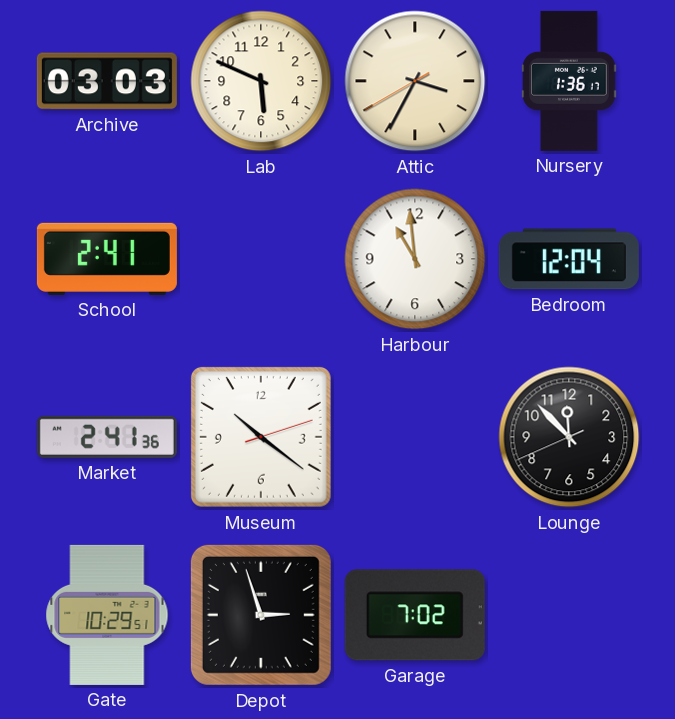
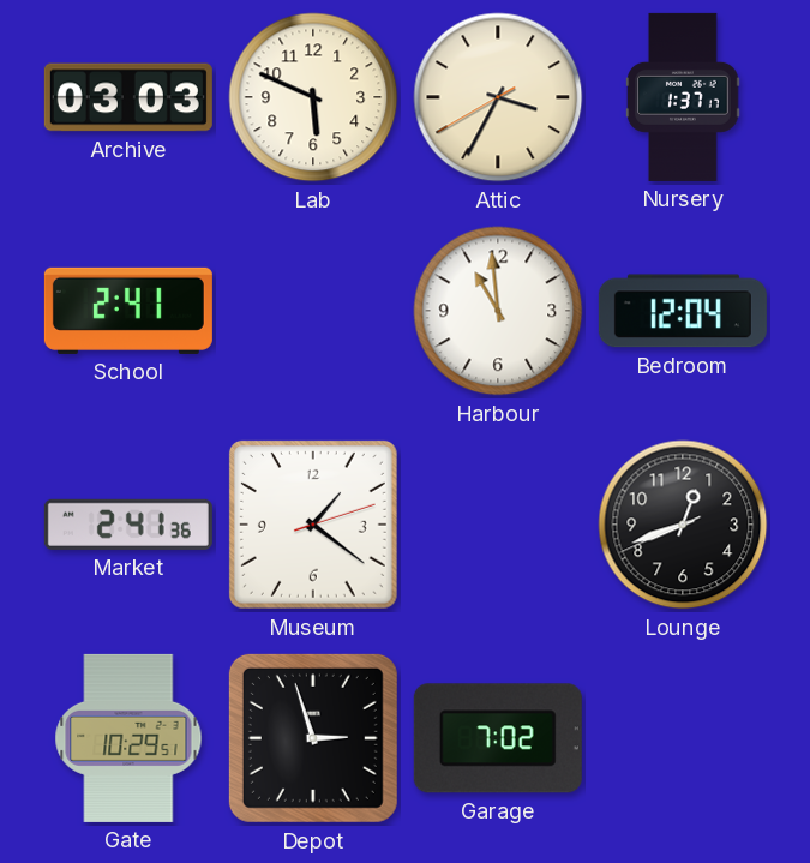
Nursery: 1:36 -> 1:37
Museum: 10:21 -> 1:21
Lounge: 11:52 -> 12:41
